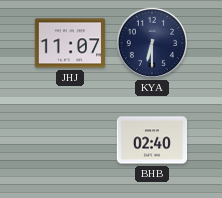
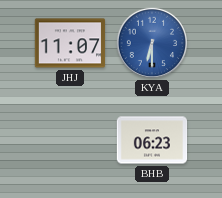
KYA dial: navy -> blue
BHB: 02:40 -> 06:23
